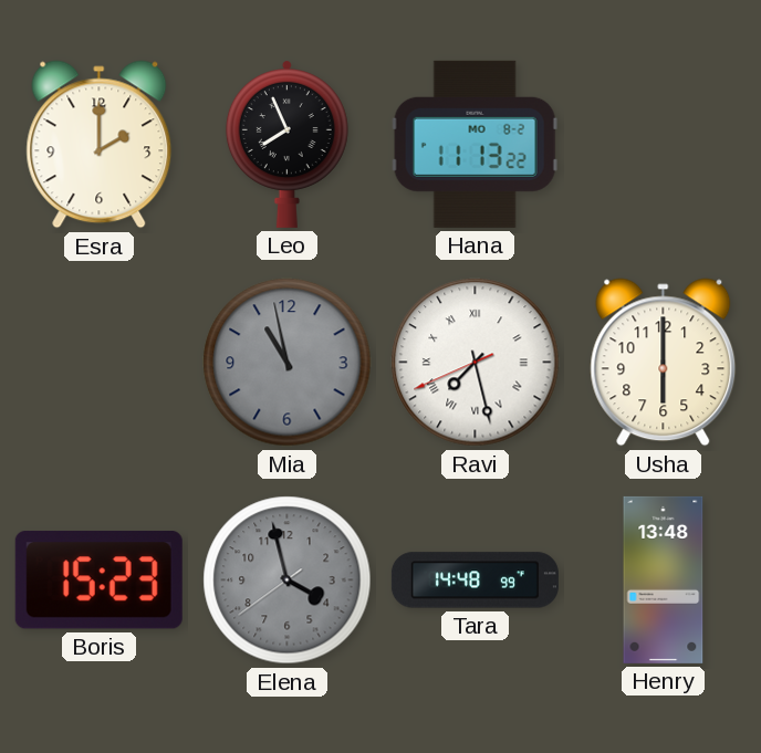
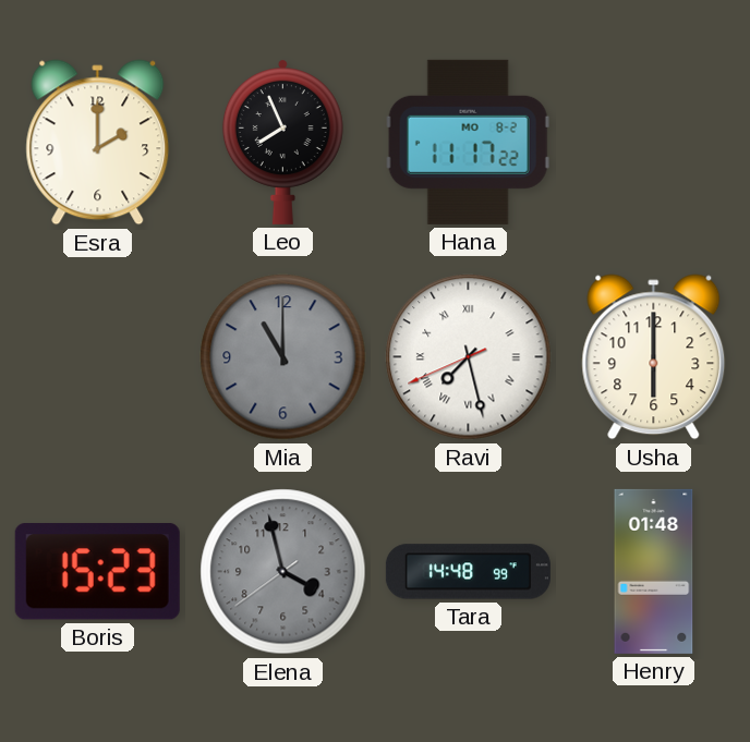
Hana: 11:13 -> 11:17
Mia: 10:58 -> 11:00
Henry: 13:48 -> 01:48
